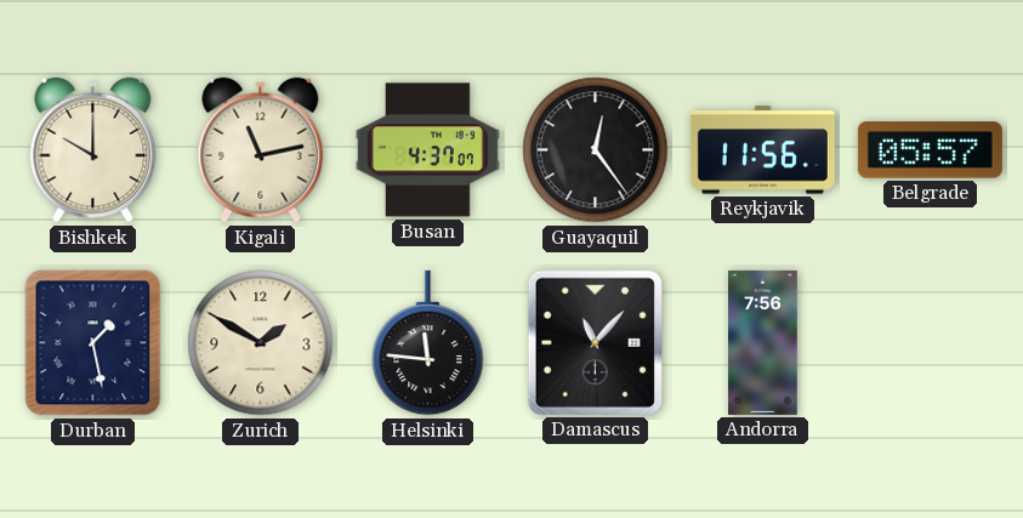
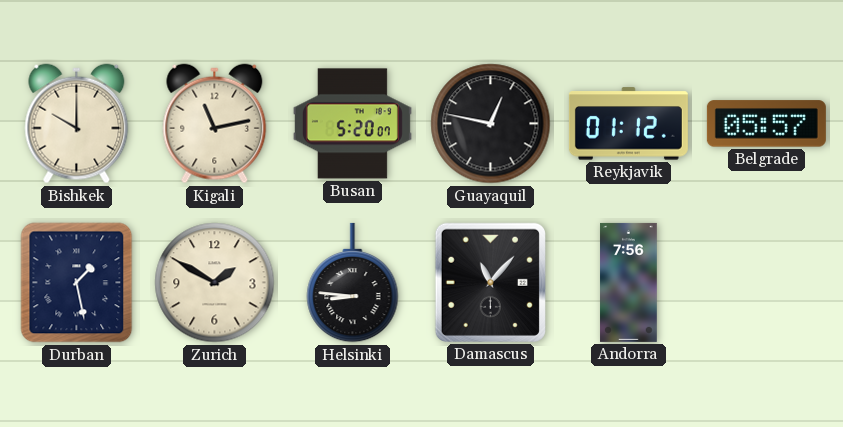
Busan: 4:37 -> 5:20
Guayaquil: 12:24 -> 12:47
Reykjavik: 11:56 -> 01:12
Helsinki: 11:46 -> 8:46
